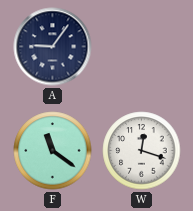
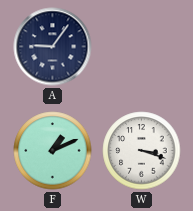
F: 11:21 -> 1:11
W: 12:18 -> 3:18
